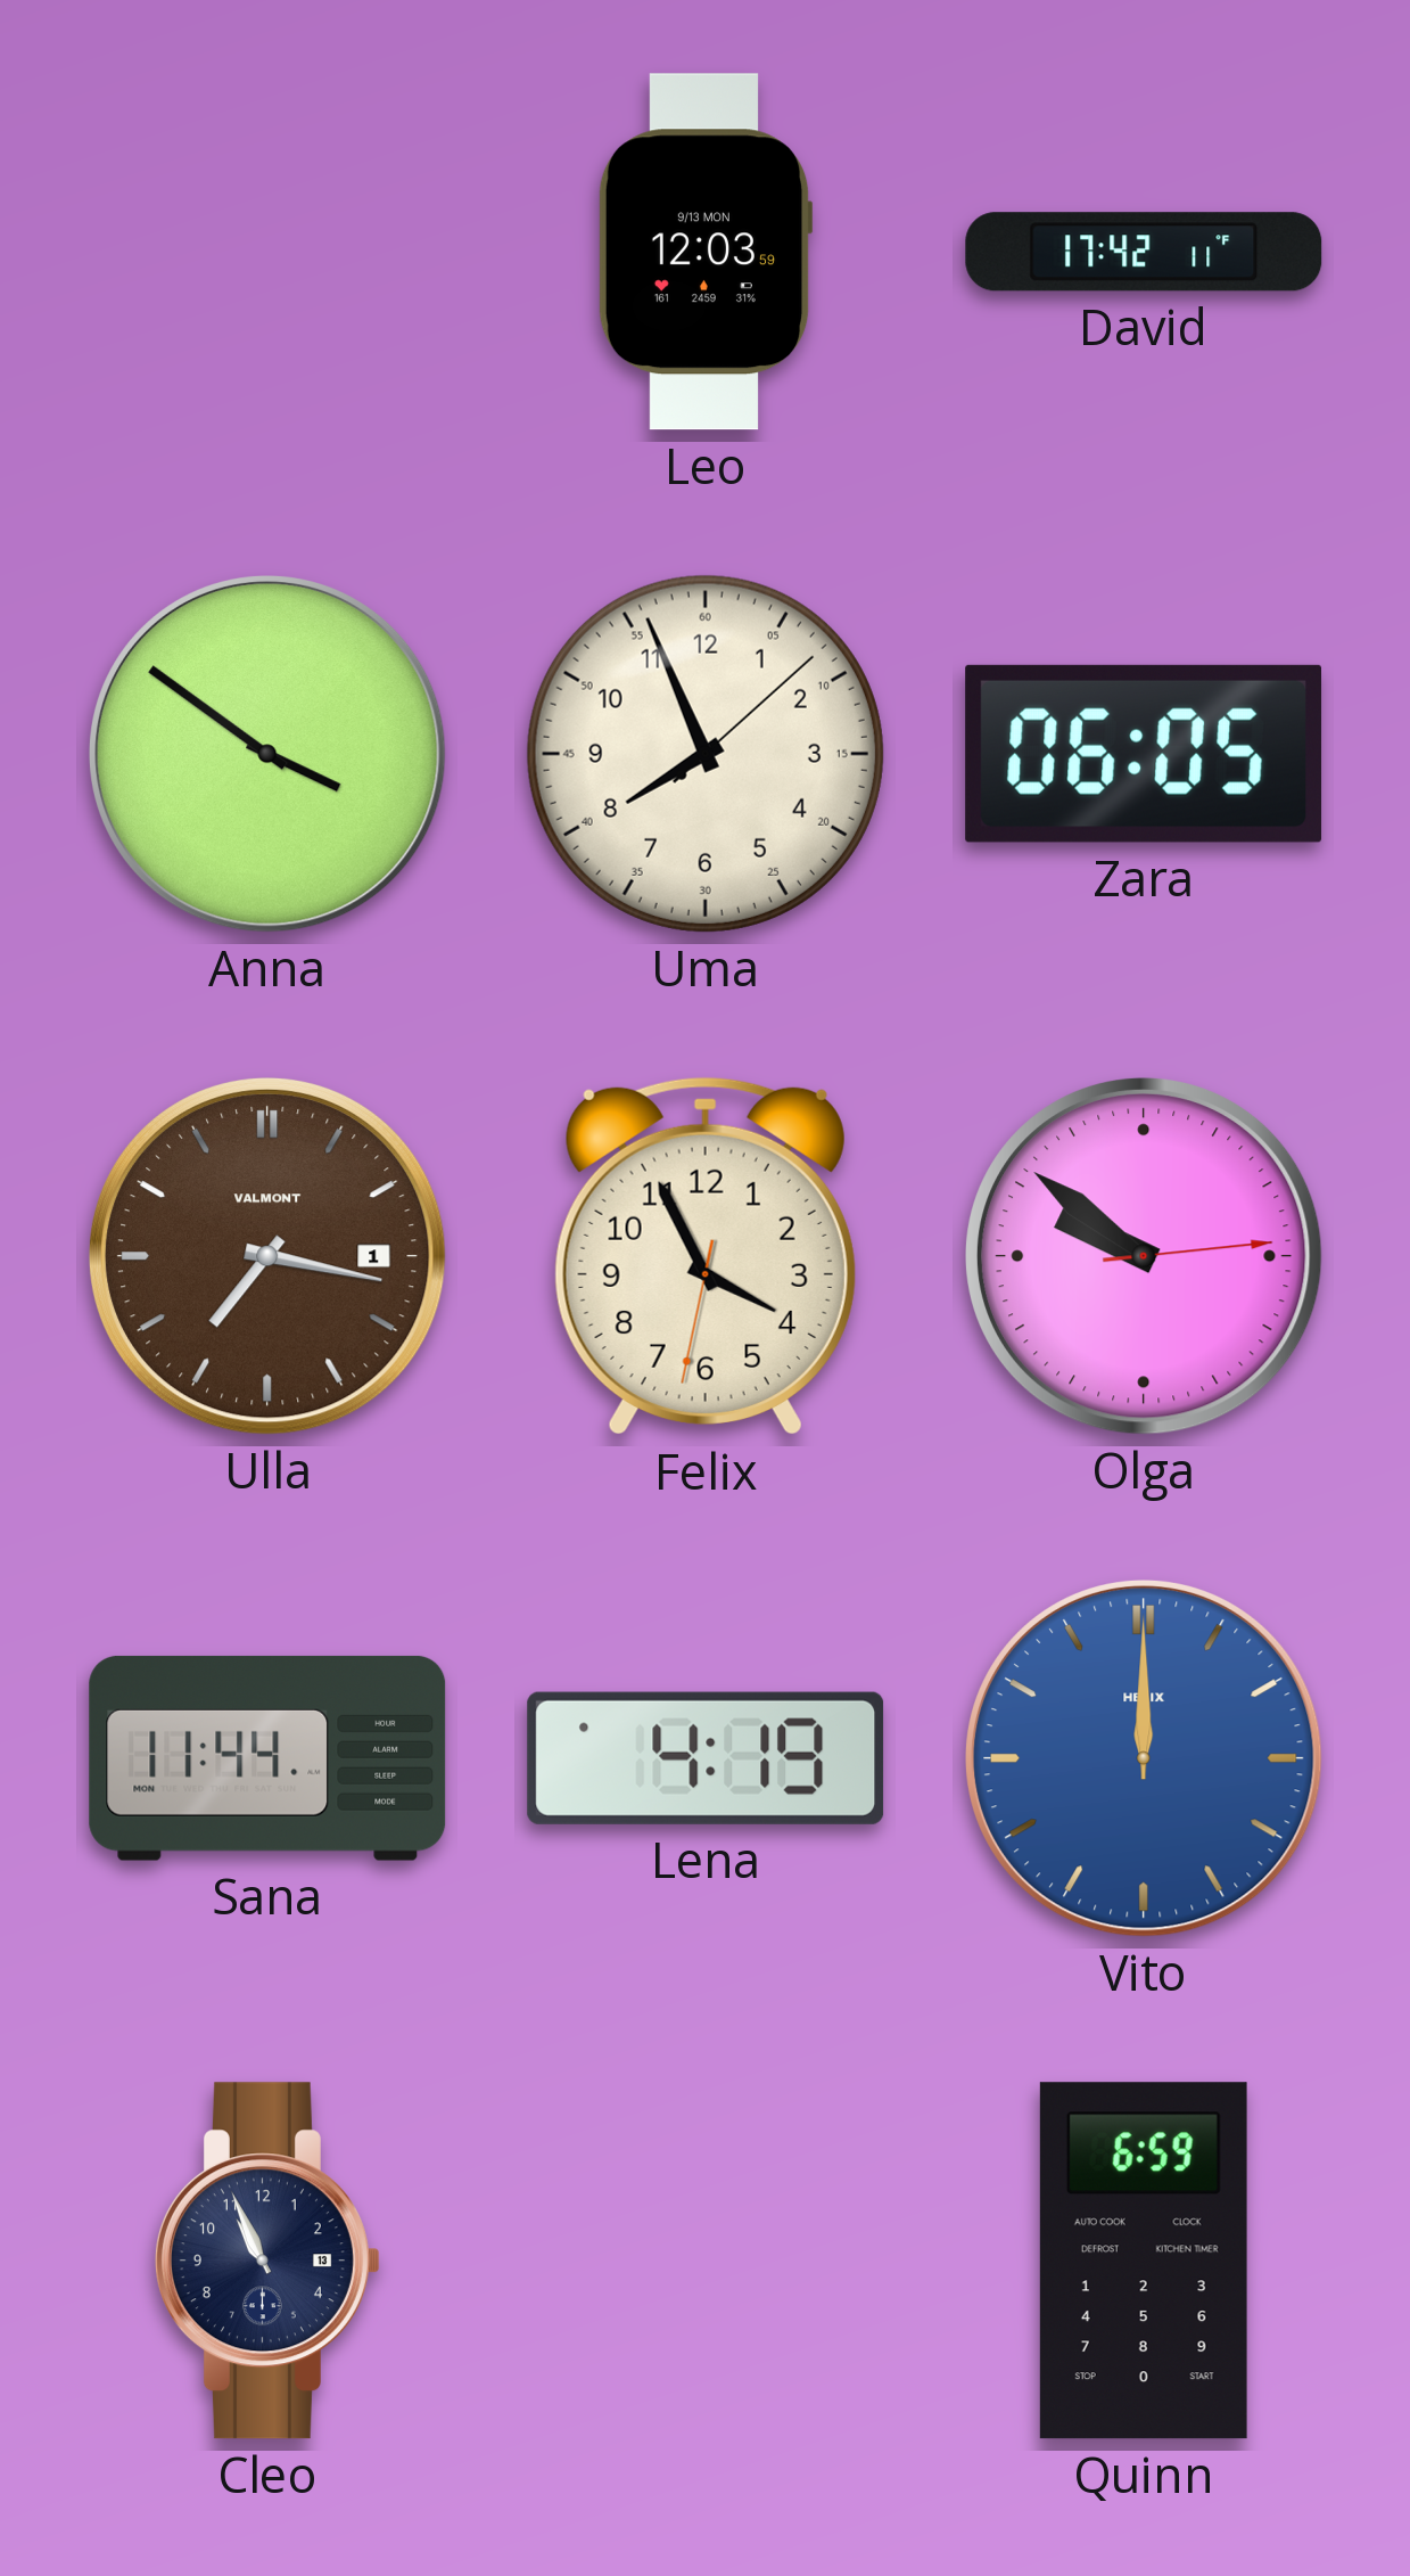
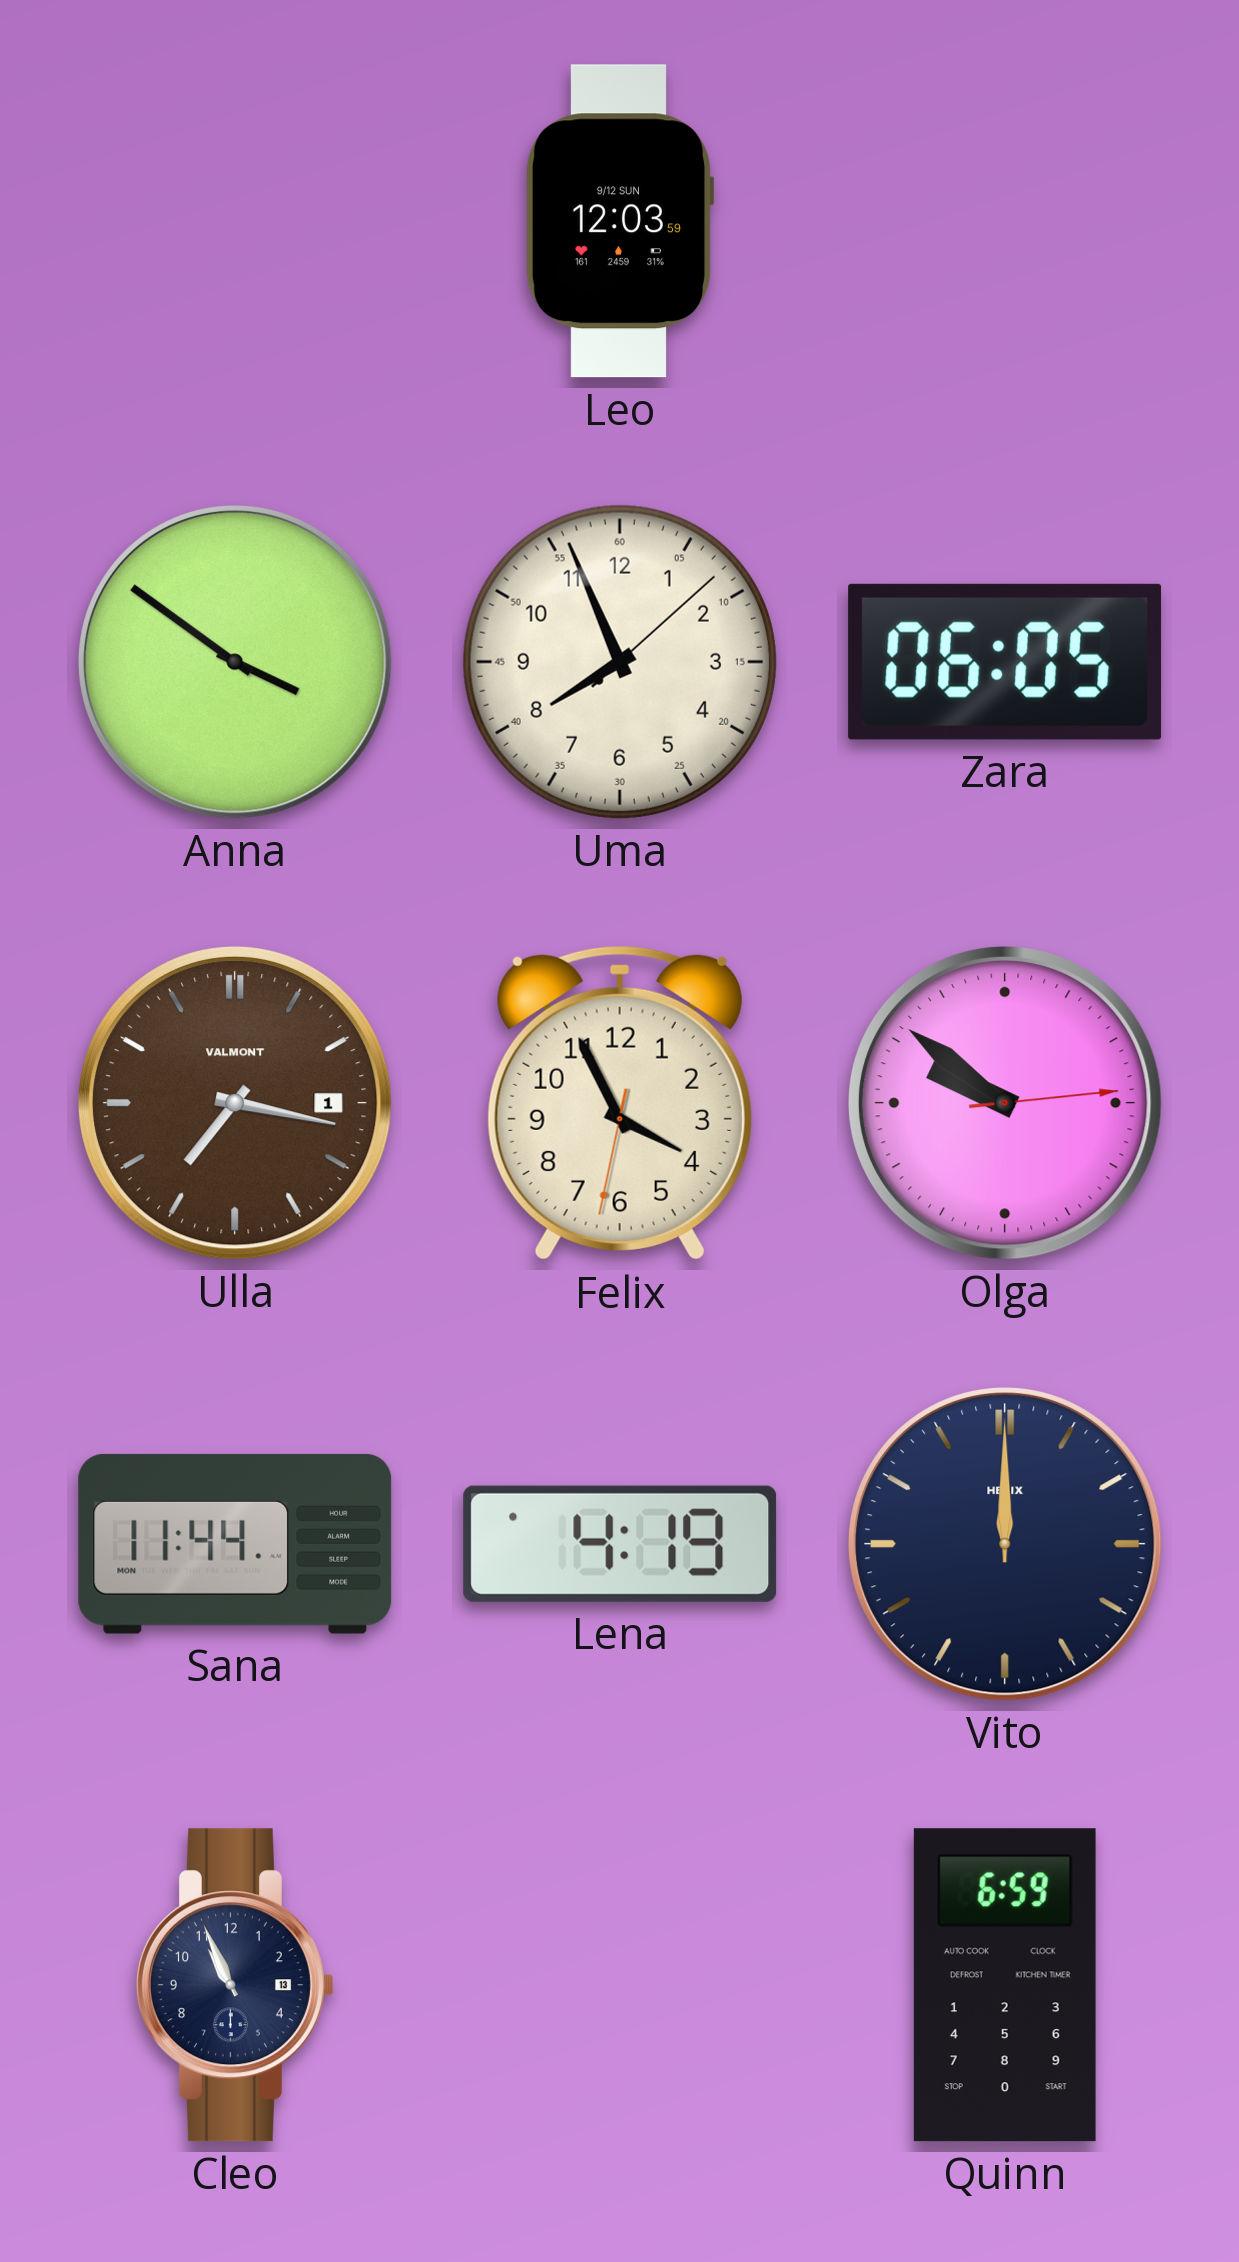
Leo date: 9/13 MON -> 9/12 SUN
David: 17:42 -> none
Vito dial: blue -> navy
